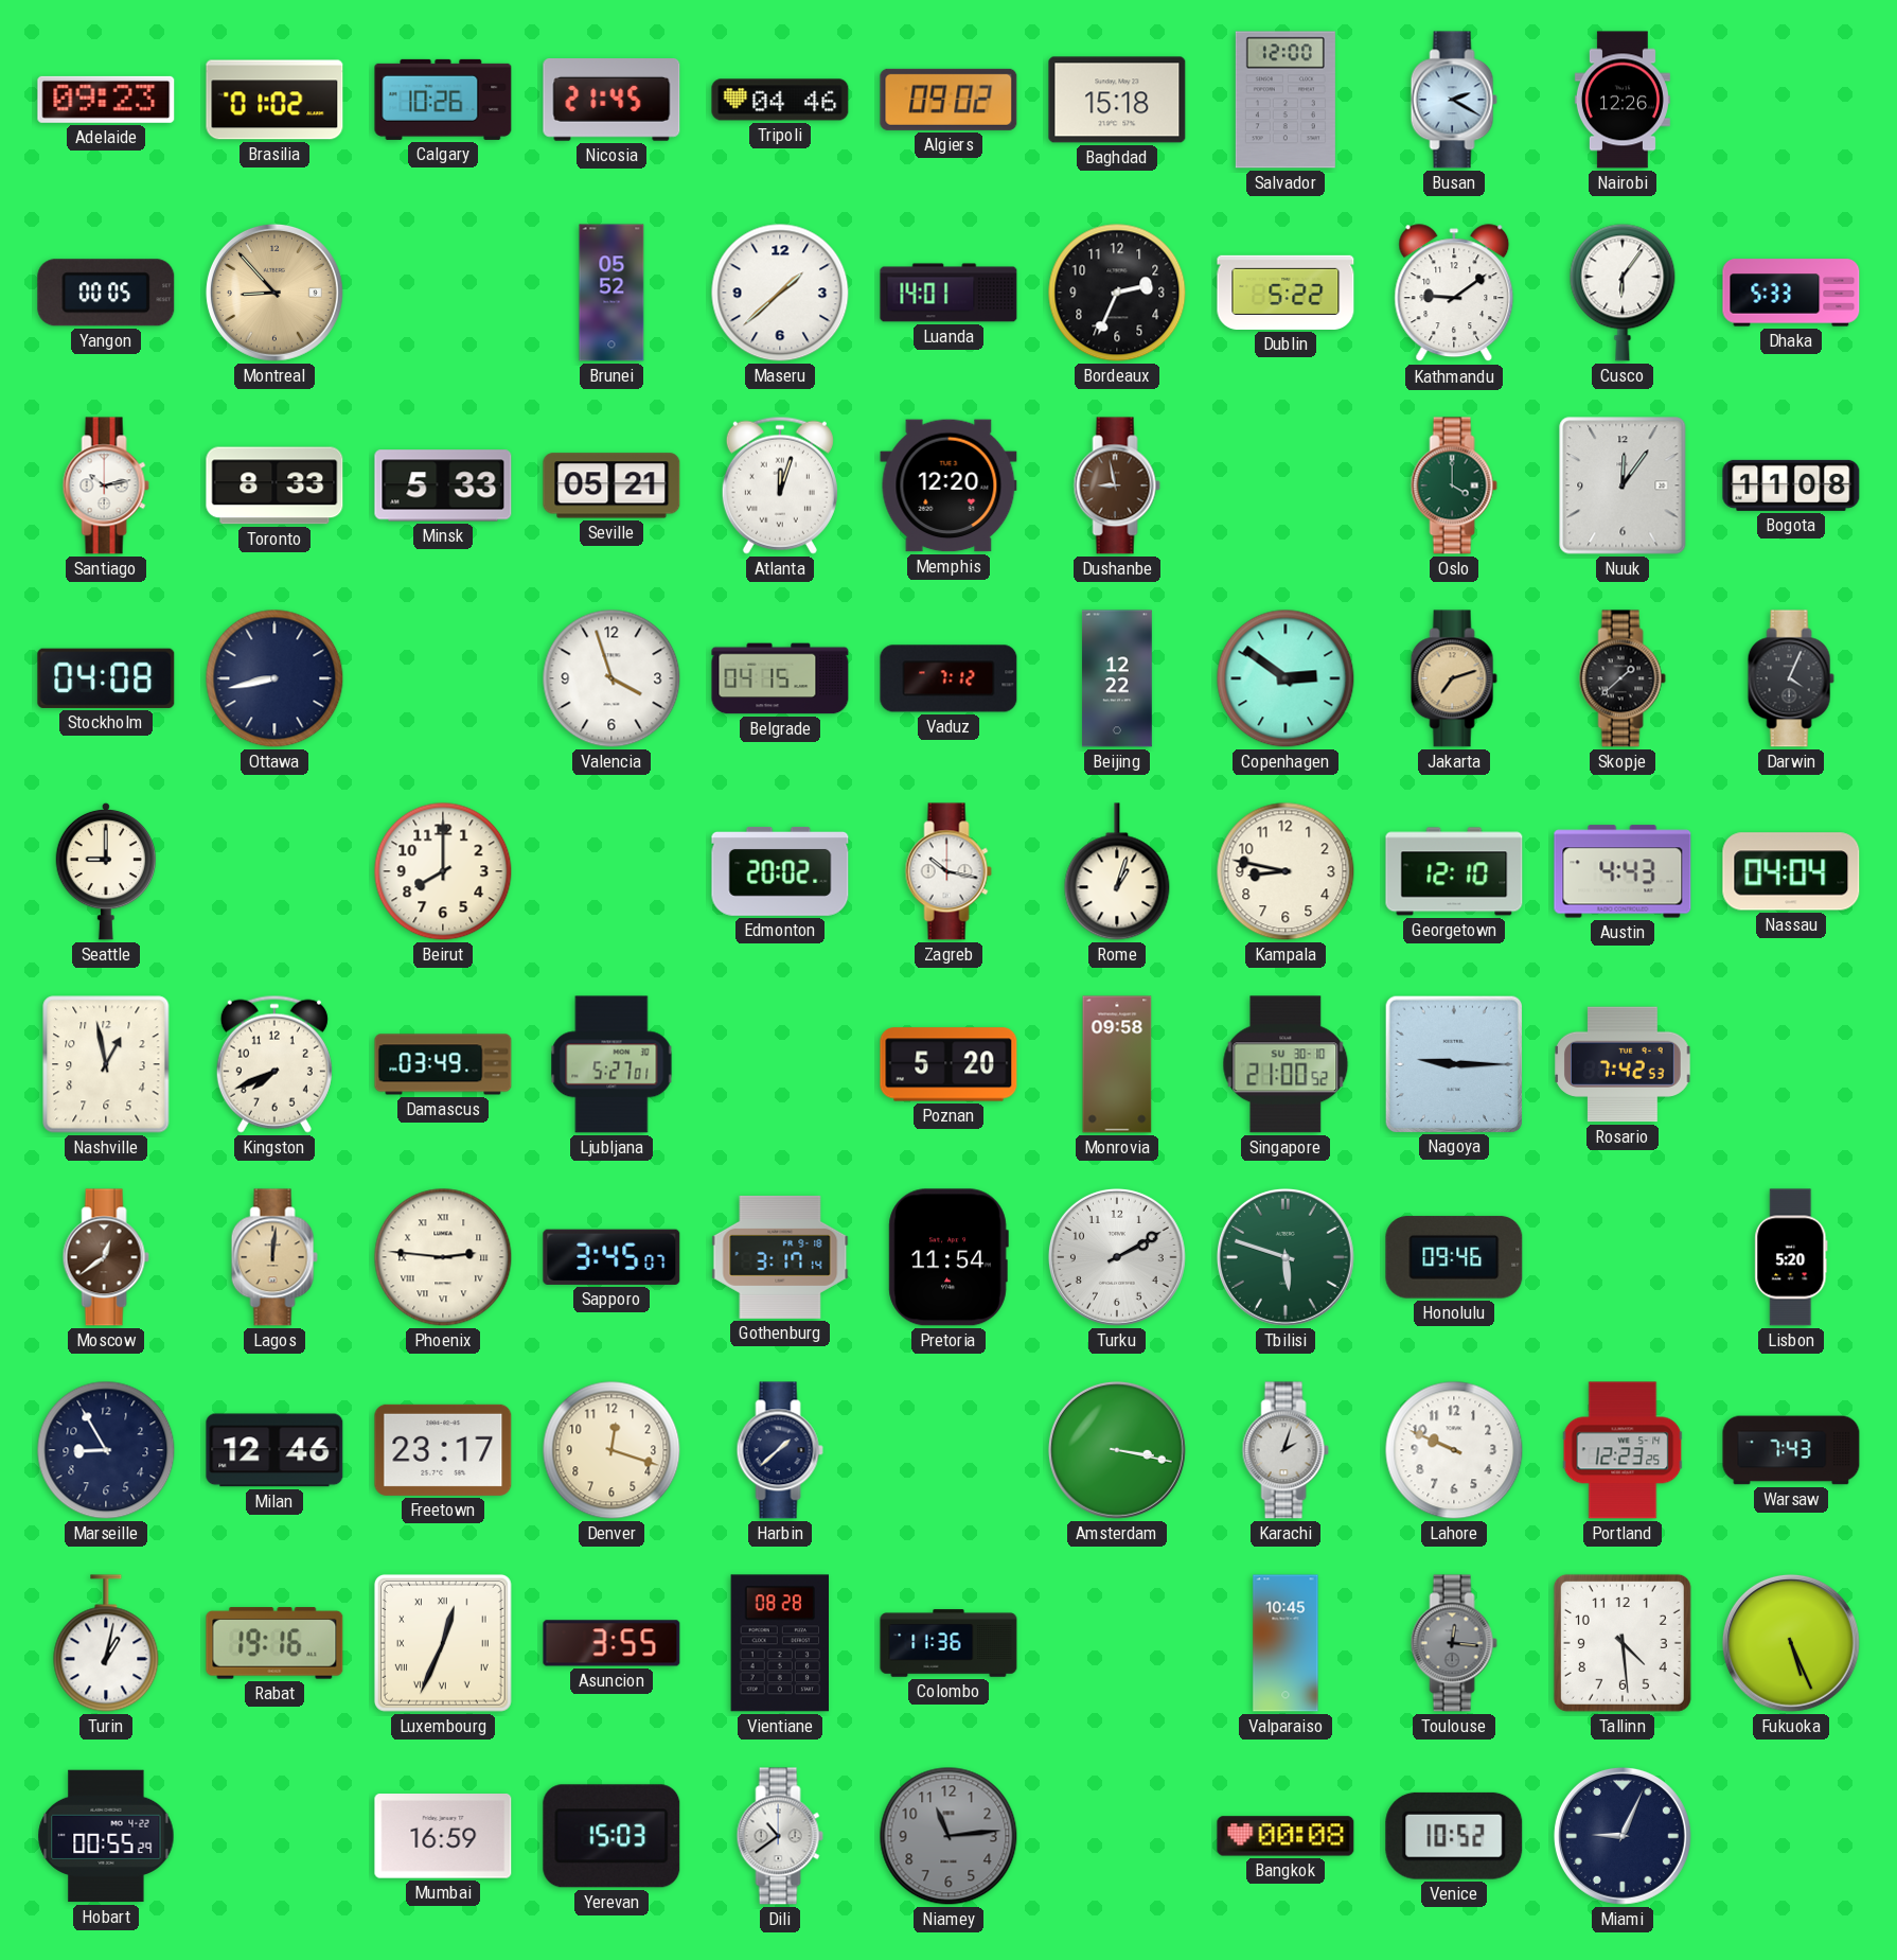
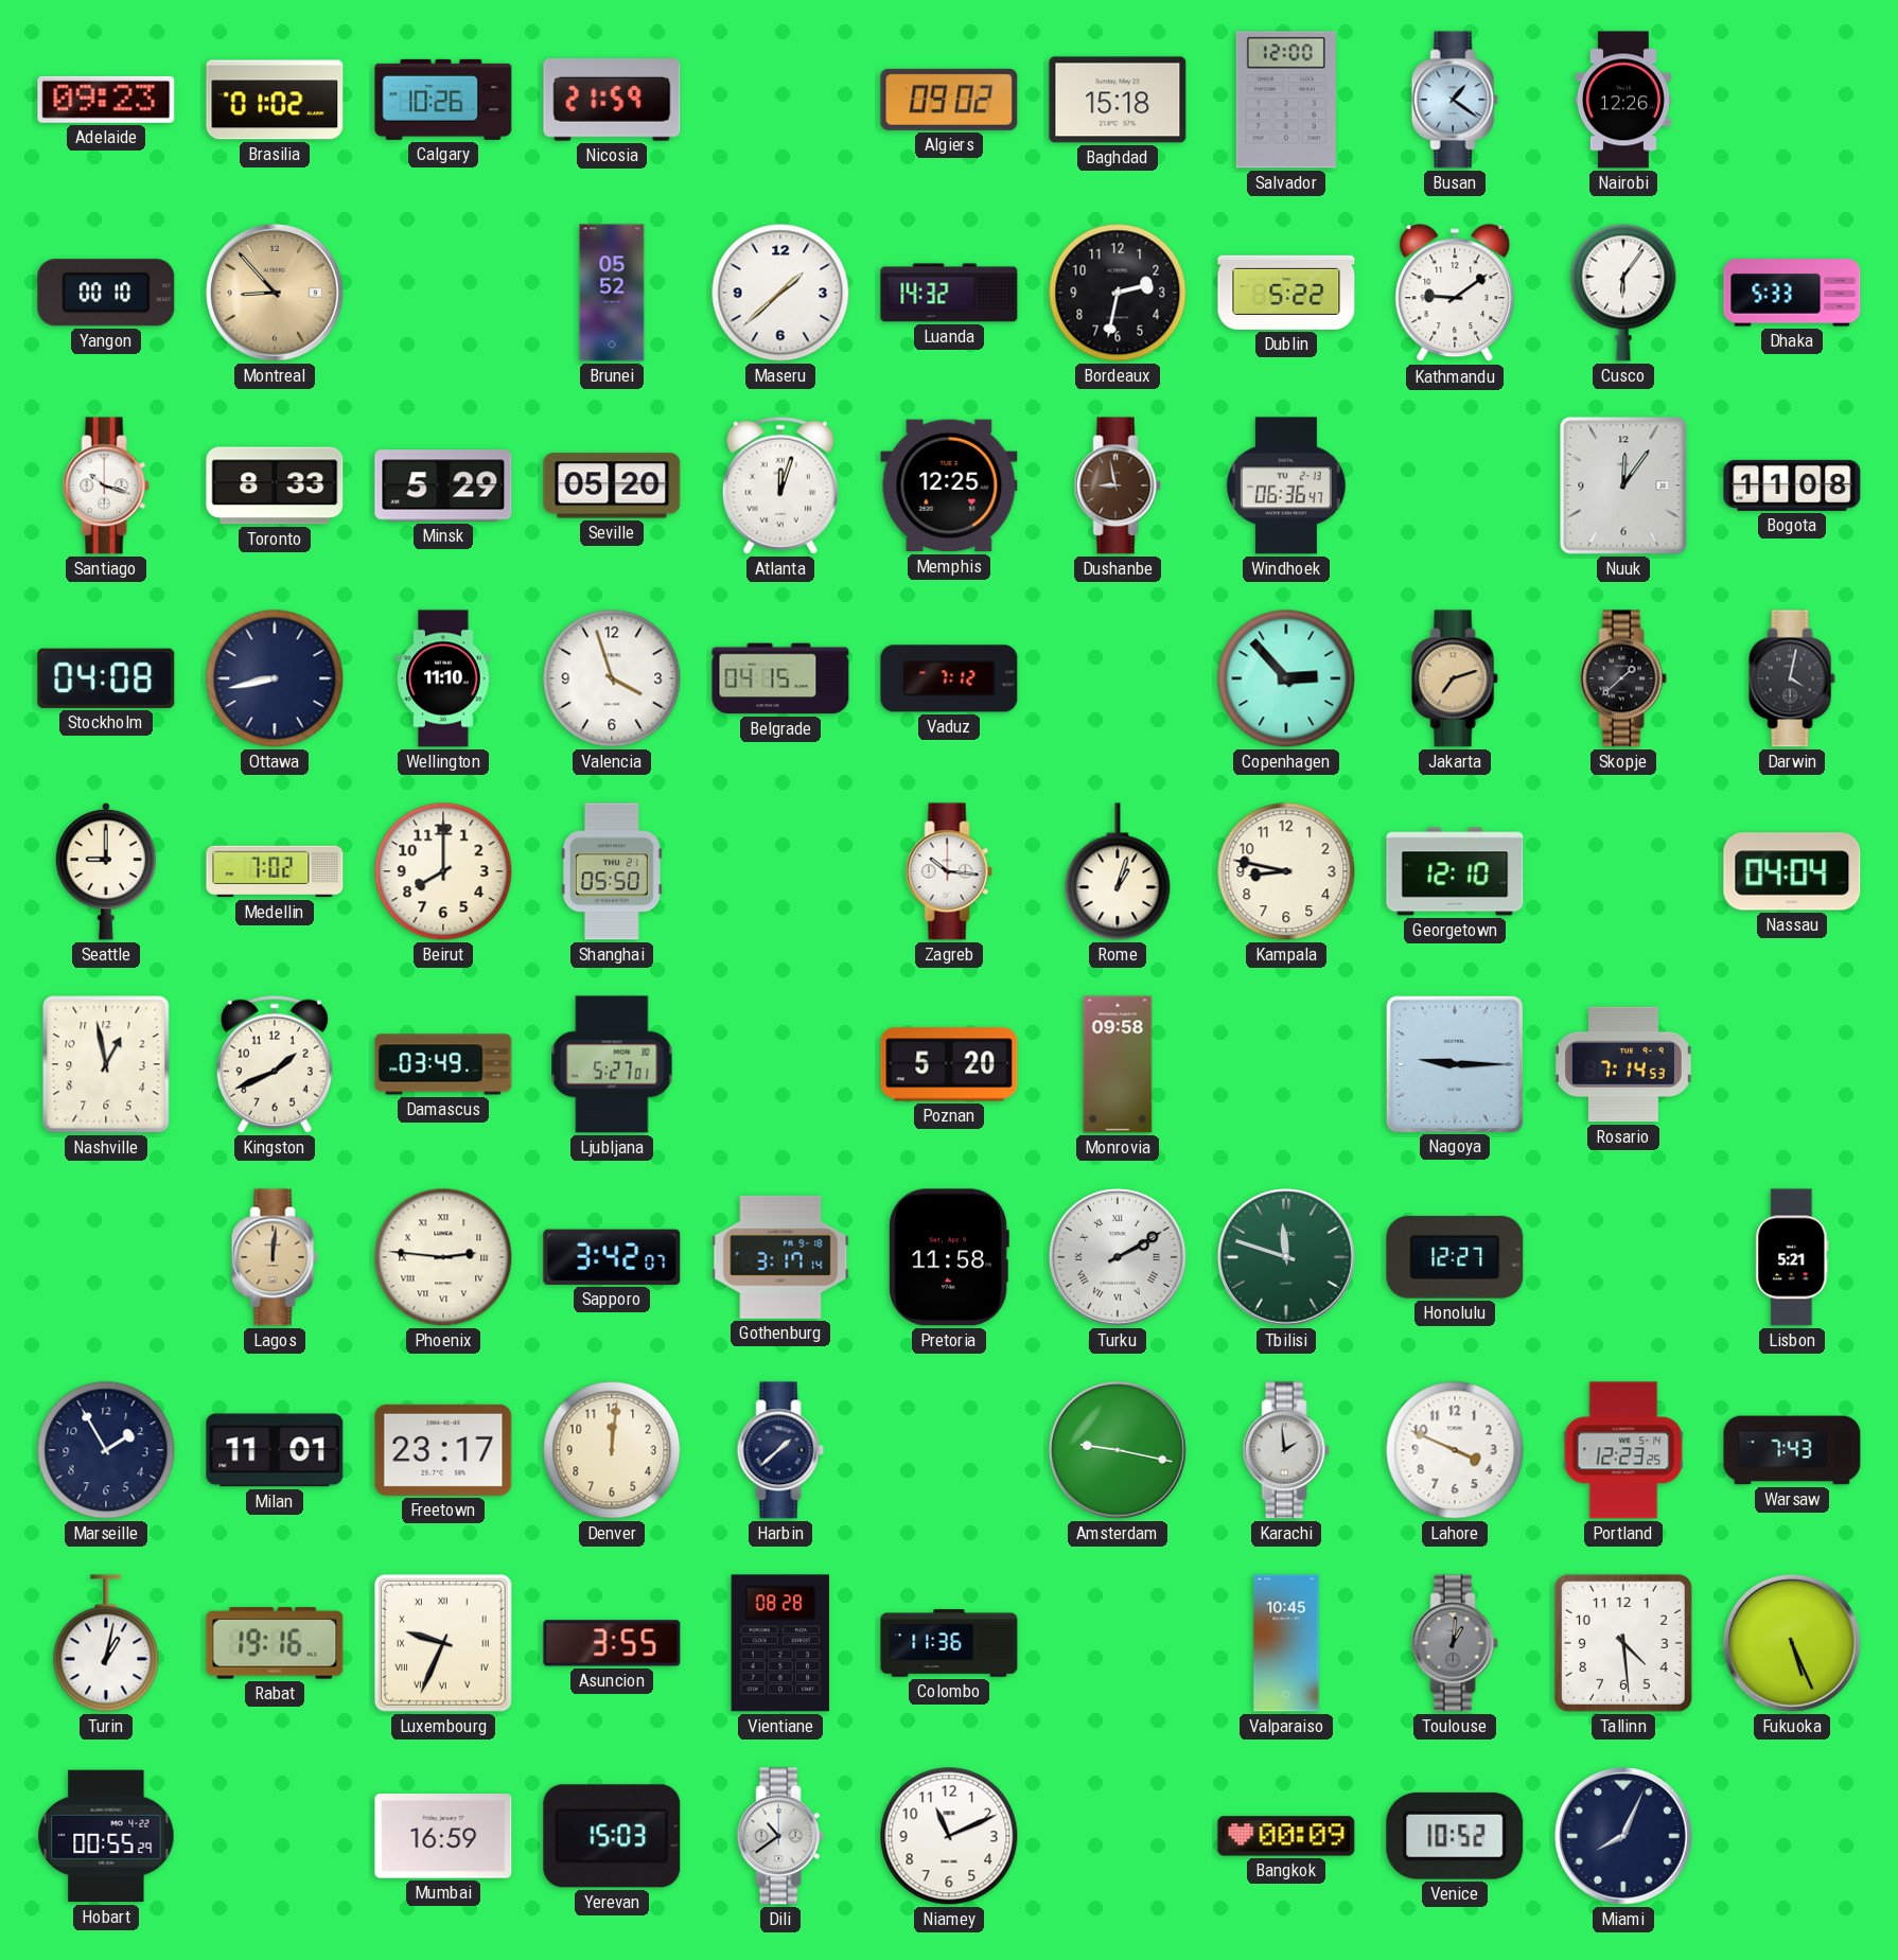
Nicosia: 21:45 -> 21:59
Tripoli: 04:46 -> none
Busan: 2:20 -> 1:21
Yangon: 00:05 -> 00:10
Luanda: 14:01 -> 14:32
Bordeaux: 2:34 -> 2:32
Santiago: 10:13 -> 10:18
Minsk: 5:33 -> 5:29
Seville: 05:21 -> 05:20
Memphis: 12:20 -> 12:25
Windhoek: none -> 06:36
Oslo: 4:00 -> none
Wellington: none -> 11:10
Beijing: 12:22 -> none
Copenhagen: 2:51 -> 2:53
Darwin: 4:04 -> 4:02
Medellin: none -> 7:02
Shanghai: none -> 05:50
Edmonton: 20:02 -> none
Zagreb: 10:17 -> 10:16
Austin: 4:43 -> none
Kingston: 7:41 -> 1:41
Singapore: 21:00 -> none
Rosario: 7:42 -> 7:14
Moscow: 12:39 -> none
Sapporo: 3:45 -> 3:42
Pretoria: 11:54 -> 11:58
Turku numerals: Arabic -> Roman
Tbilisi: 5:48 -> 11:48
Honolulu: 09:46 -> 12:27
Lisbon: 5:20 -> 5:21
Marseille: 8:55 -> 1:55
Milan: 12:46 -> 11:01
Denver: 12:18 -> 12:01
Amsterdam: 3:17 -> 9:17
Karachi: 2:03 -> 1:59
Lahore: 9:49 -> 3:49
Luxembourg: 12:34 -> 9:34
Toulouse: 12:16 -> 1:01
Niamey: 11:14 -> 11:11
Niamey dial: grey -> white
Bangkok: 00:08 -> 00:09
Miami: 9:04 -> 8:04
